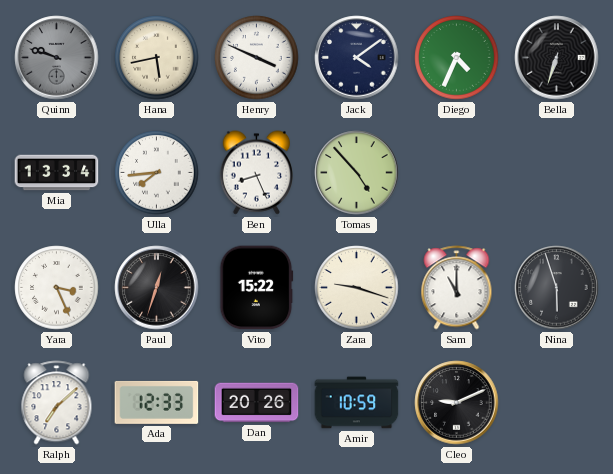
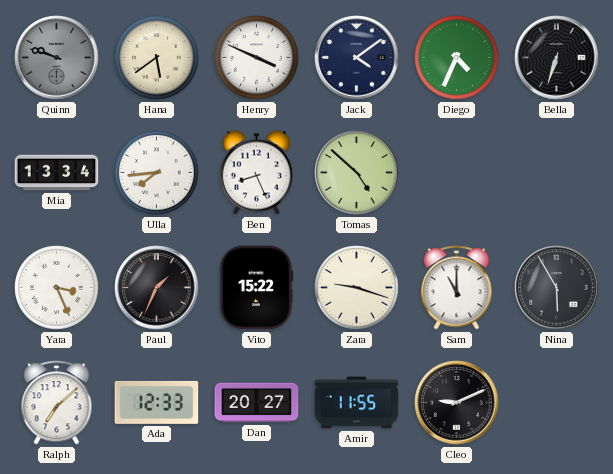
Hana: 5:43 -> 5:39
Tomas: 4:53 -> 4:52
Paul: 12:33 -> 1:34
Nina: 5:57 -> 5:55
Dan: 20:26 -> 20:27
Amir: 10:59 -> 11:55
